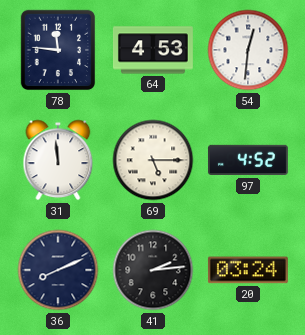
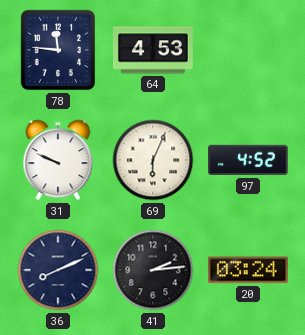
54: 12:31 -> none
31: 11:59 -> 9:49
69: 5:15 -> 6:04
